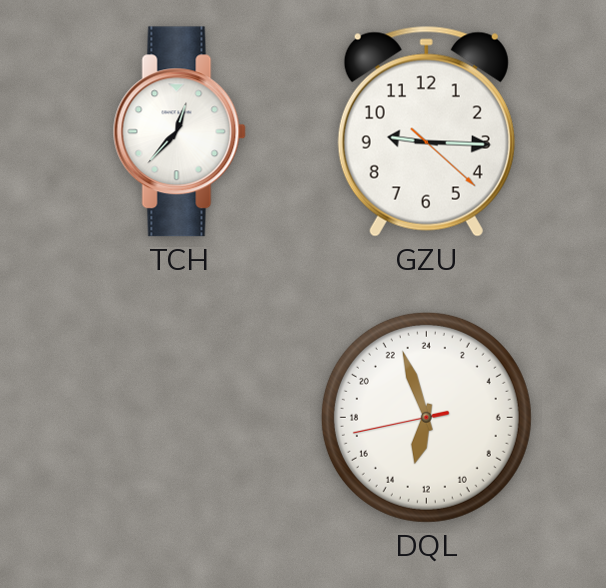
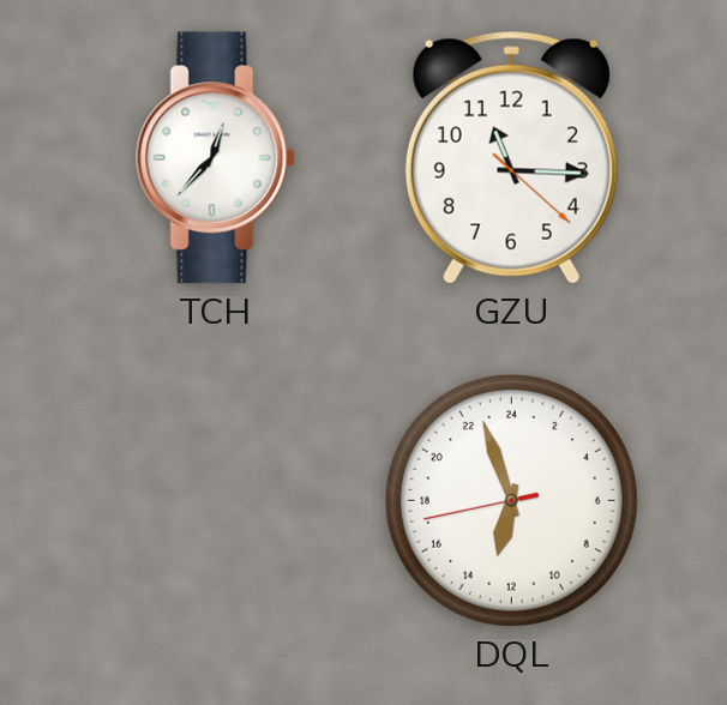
GZU: 9:15 -> 11:15
